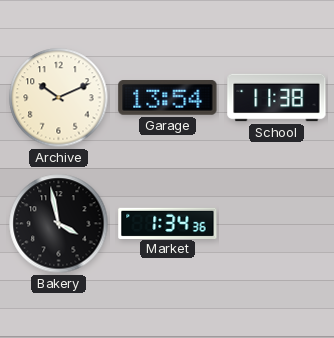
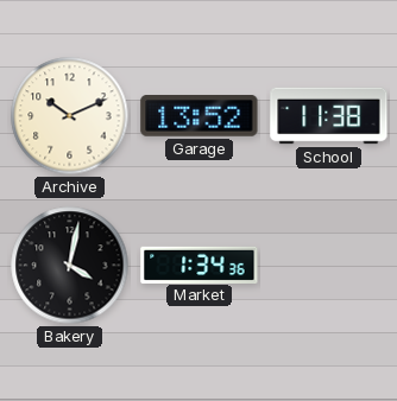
Garage: 13:54 -> 13:52
Bakery: 3:58 -> 4:02
